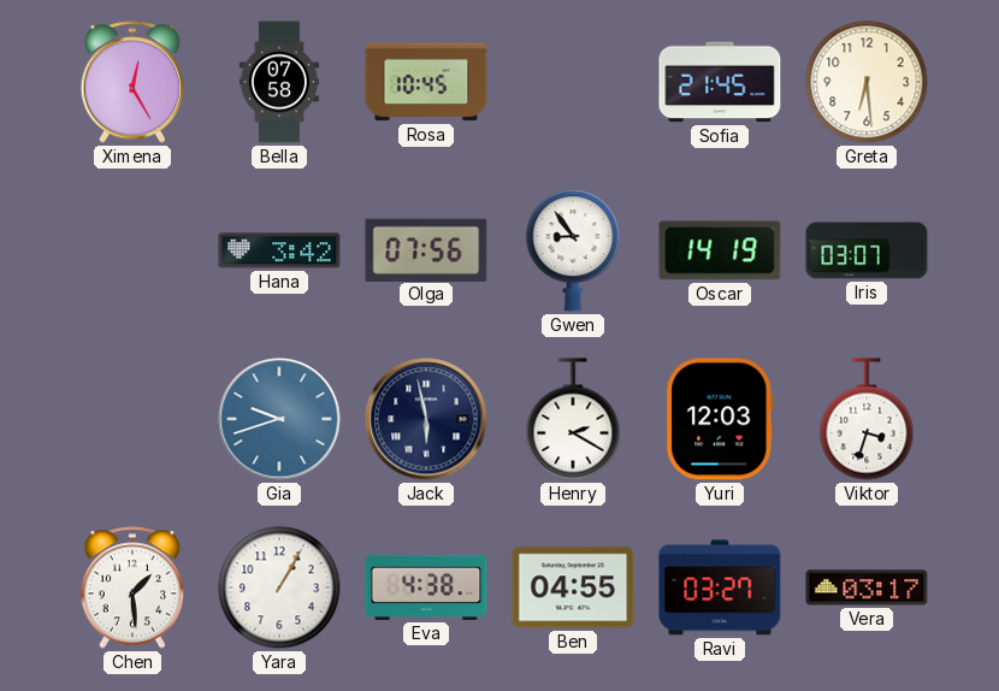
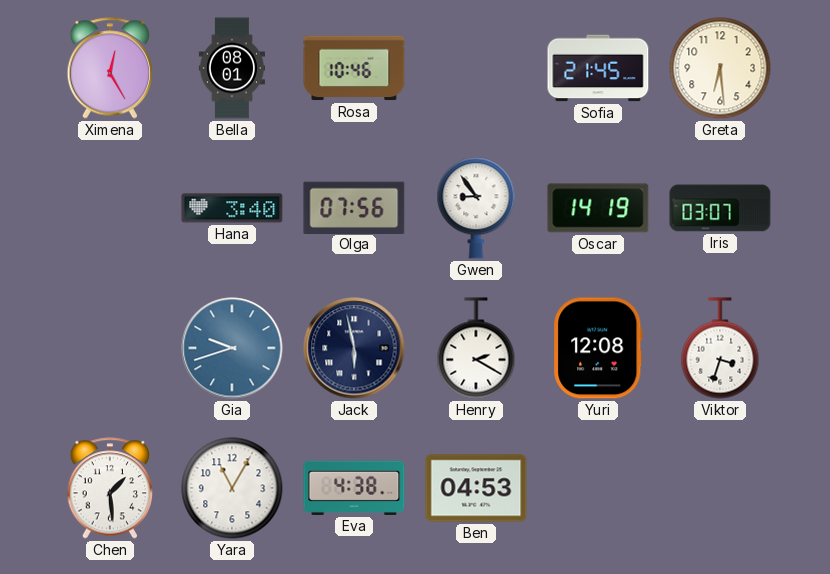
Bella: 07:58 -> 08:01
Rosa: 10:45 -> 10:46
Hana: 3:42 -> 3:40
Yuri: 12:03 -> 12:08
Yara: 1:05 -> 11:05
Ben: 04:55 -> 04:53
Ravi: 03:27 -> none
Vera: 03:17 -> none
